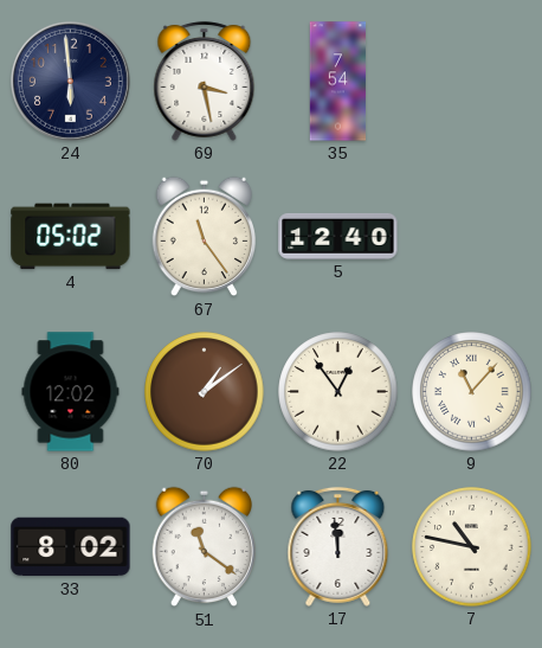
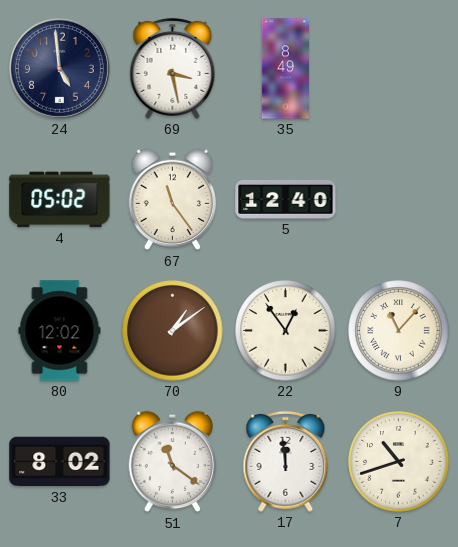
24: 5:59 -> 4:59
35: 7:54 -> 8:49
7: 10:47 -> 10:42
